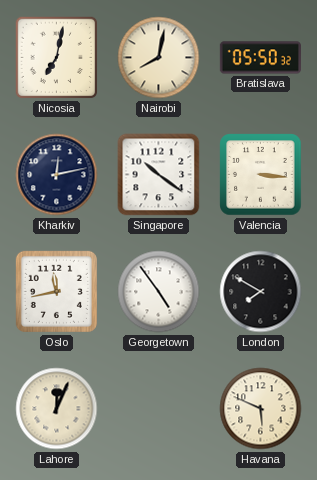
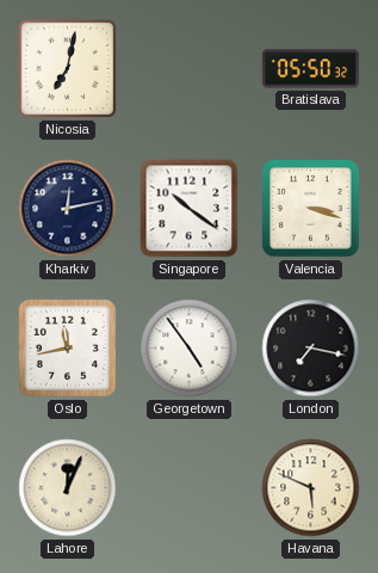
Nairobi: 8:02 -> none
Valencia: 3:16 -> 3:18
London: 7:50 -> 7:17
